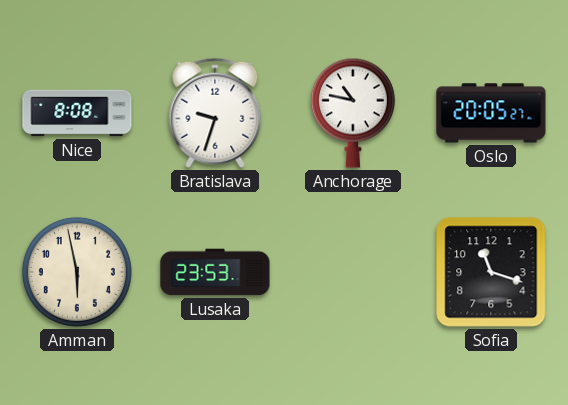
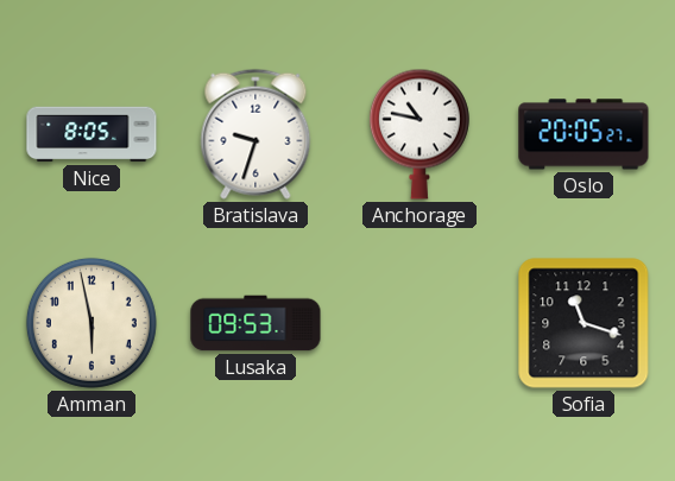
Nice: 8:08 -> 8:05
Lusaka: 23:53 -> 09:53
